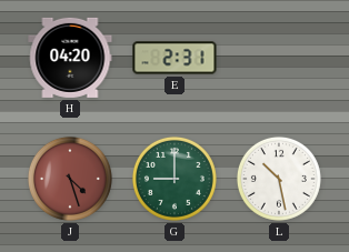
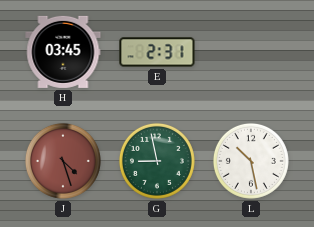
H: 04:20 -> 03:45
G: 9:00 -> 8:58
